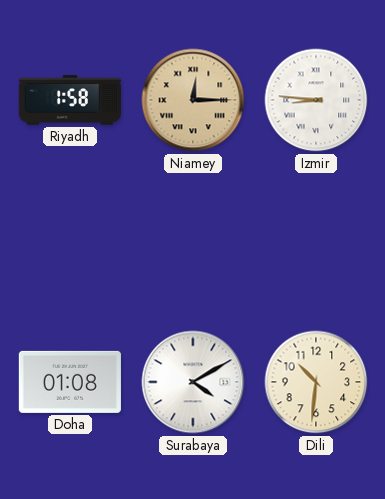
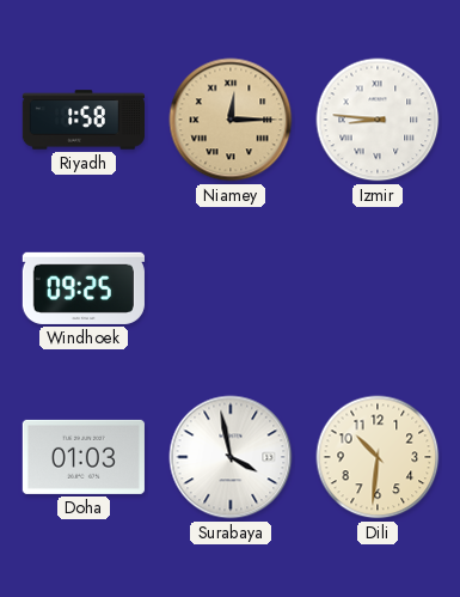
Windhoek: none -> 09:25
Doha: 01:08 -> 01:03
Surabaya: 4:10 -> 3:58
